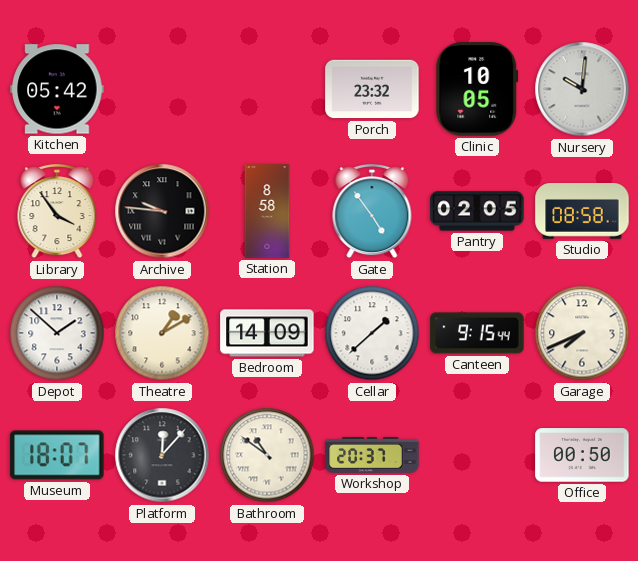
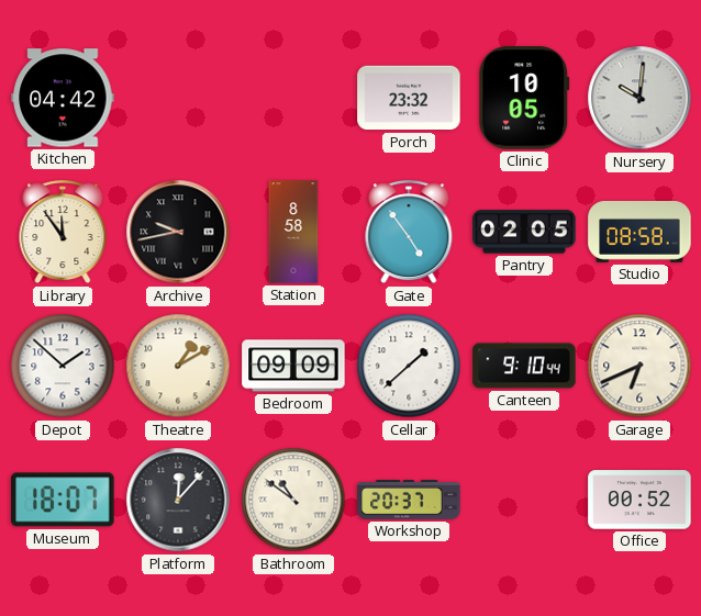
Kitchen: 05:42 -> 04:42
Library: 3:54 -> 11:54
Archive: 9:46 -> 9:43
Bedroom: 14:09 -> 09:09
Canteen: 9:15 -> 9:10
Garage: 7:41 -> 6:41
Office: 00:50 -> 00:52
